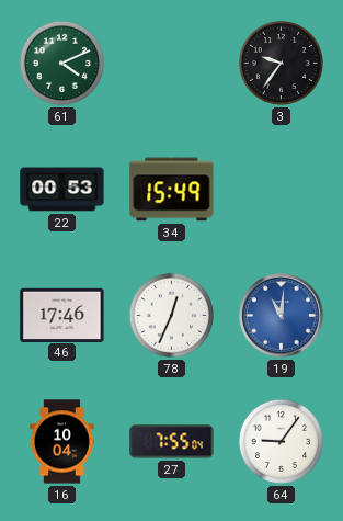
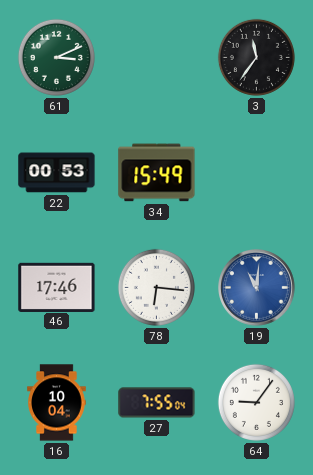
61: 4:11 -> 3:11
3: 9:36 -> 11:36
78: 12:34 -> 6:16
